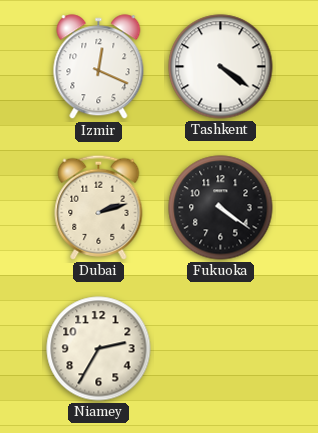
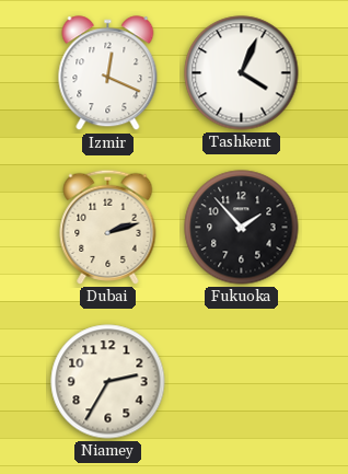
Tashkent: 4:21 -> 4:04
Fukuoka: 4:21 -> 1:53
